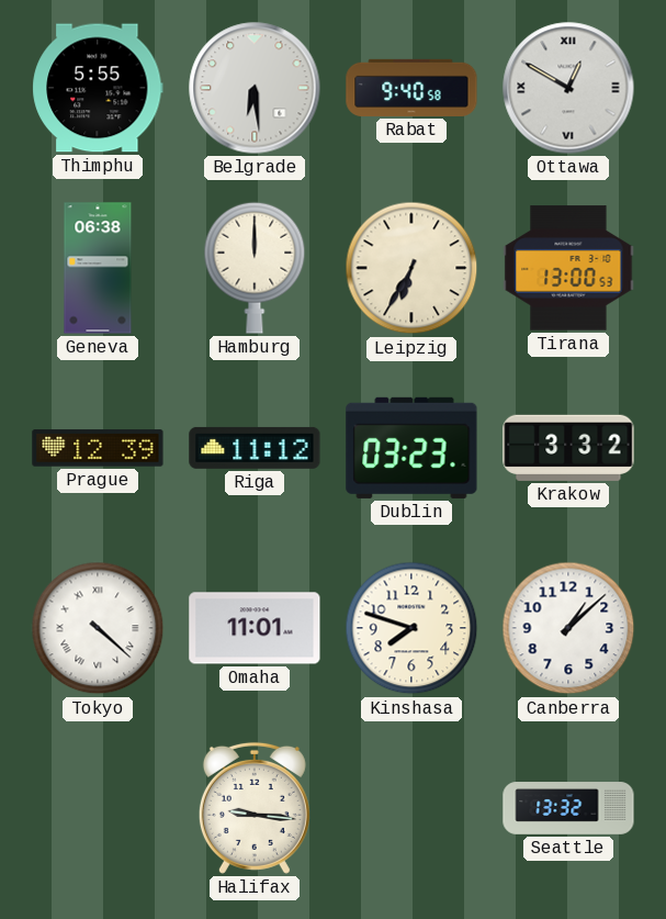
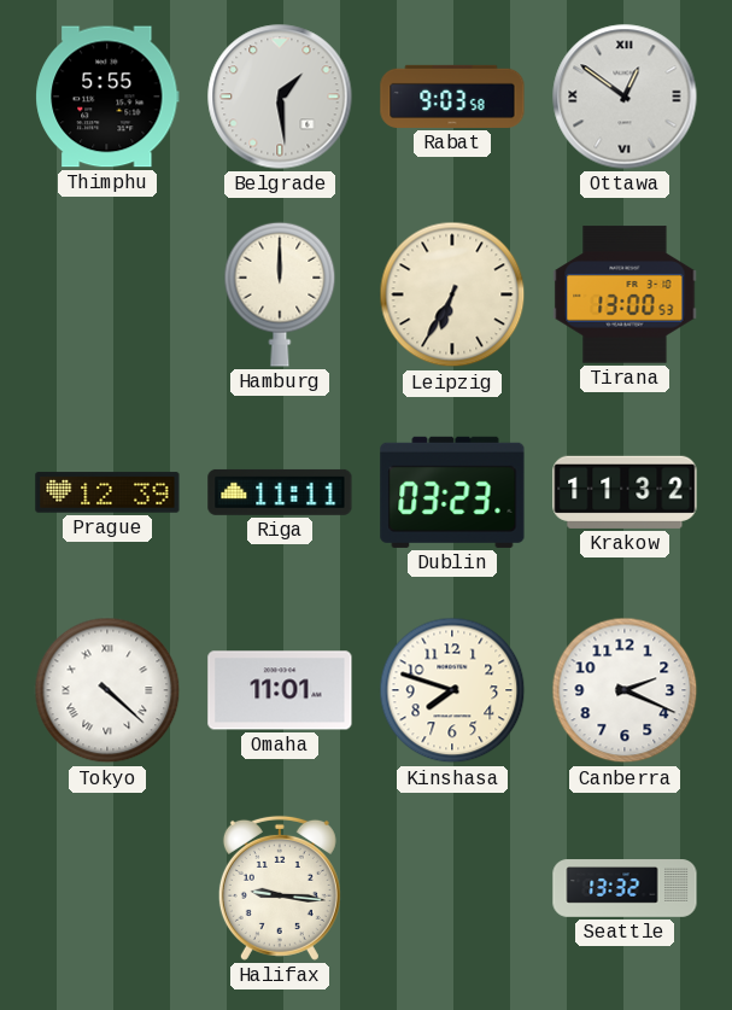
Belgrade: 6:29 -> 1:29
Rabat: 9:40 -> 9:03
Ottawa: 12:50 -> 12:51
Geneva: 06:38 -> none
Riga: 11:12 -> 11:11
Krakow: 3:32 -> 11:32
Canberra: 1:08 -> 2:19
